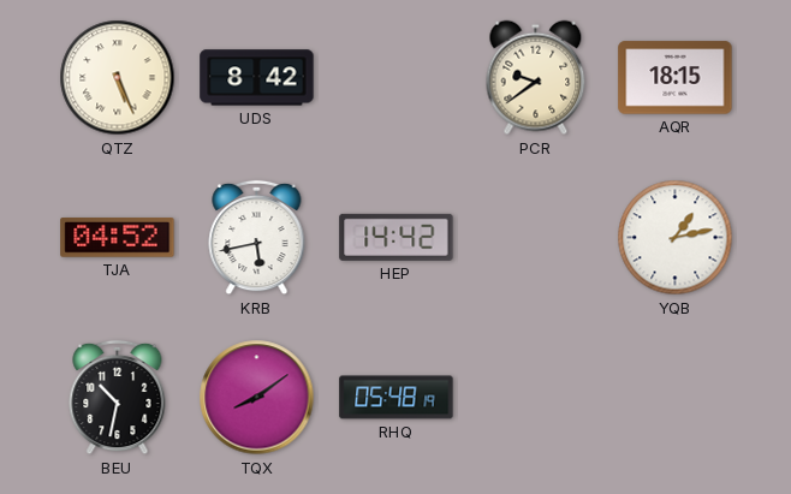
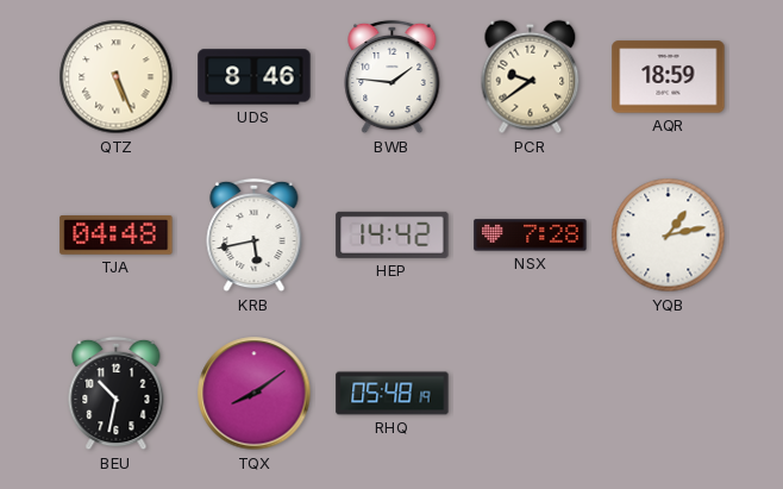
UDS: 8:42 -> 8:46
BWB: none -> 1:46
AQR: 18:15 -> 18:59
TJA: 04:52 -> 04:48
NSX: none -> 7:28
